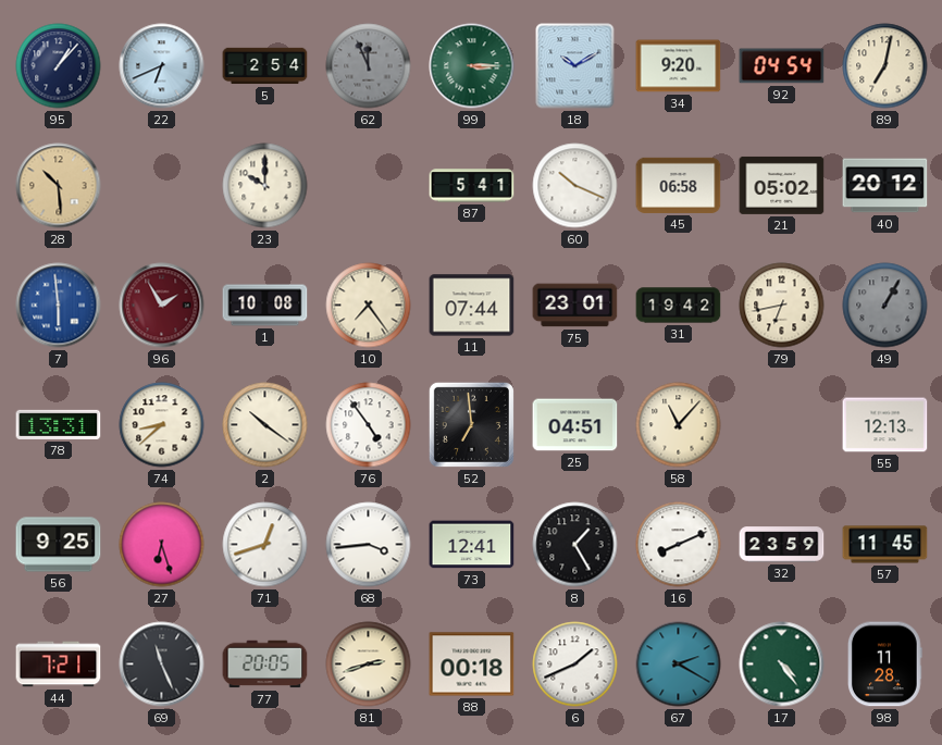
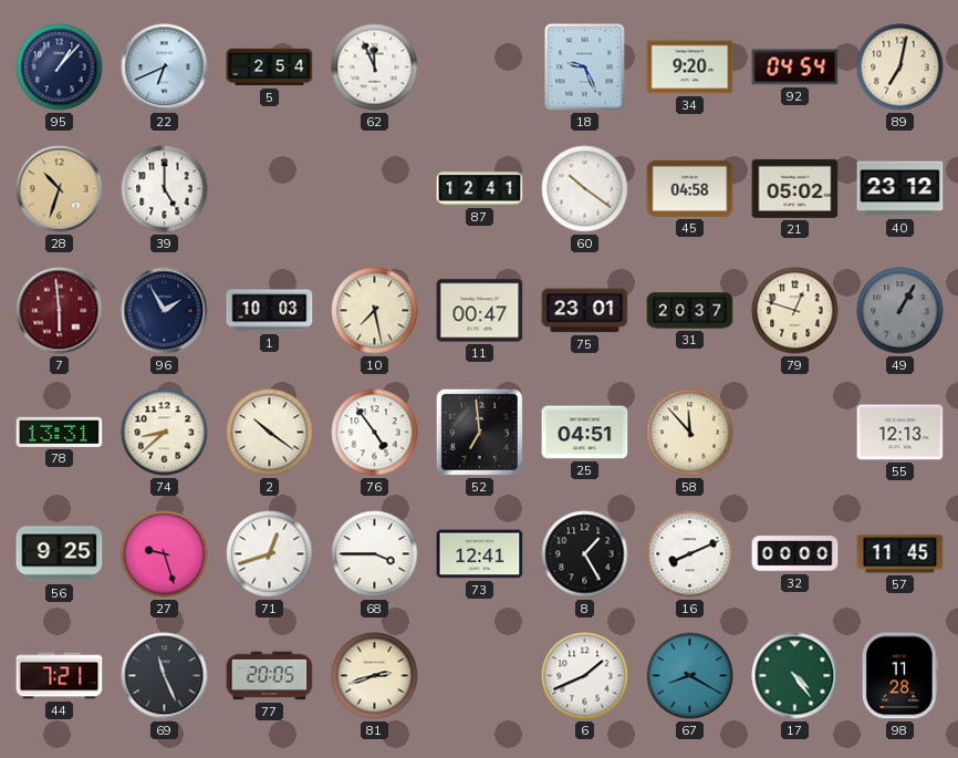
62 dial: grey -> white
99: 3:15 -> none
18: 10:10 -> 9:26
28: 10:29 -> 10:33
39: none -> 5:00
23: 10:00 -> none
87: 5:41 -> 12:41
60: 10:19 -> 10:21
45: 06:58 -> 04:58
40: 20:12 -> 23:12
7 dial: blue -> burgundy
96 dial: burgundy -> navy
1: 10:08 -> 10:03
10: 7:24 -> 7:28
11: 07:44 -> 00:47
31: 19:42 -> 20:37
79: 6:43 -> 12:48
58: 11:07 -> 11:53
27: 6:27 -> 9:27
68: 3:44 -> 3:45
32: 23:59 -> 00:00
88: 00:18 -> none
67: 2:20 -> 8:20
